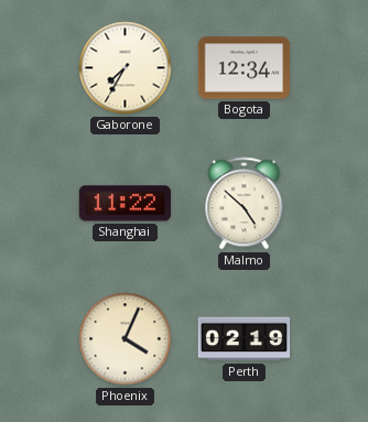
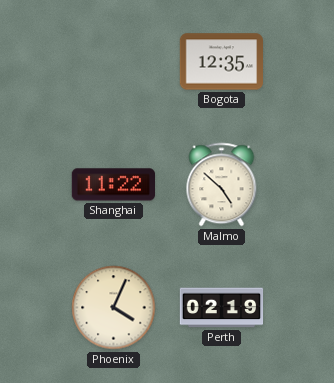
Gaborone: 7:35 -> none
Bogota: 12:34 -> 12:35
